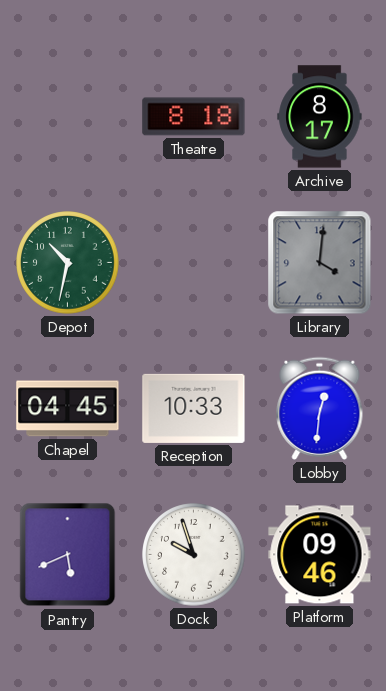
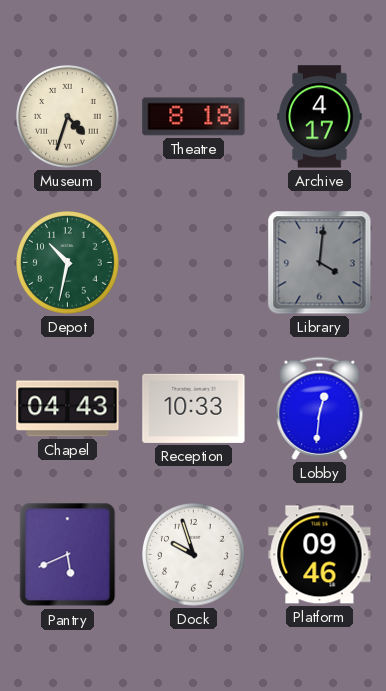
Museum: none -> 4:33
Archive: 8:17 -> 4:17
Chapel: 04:45 -> 04:43
